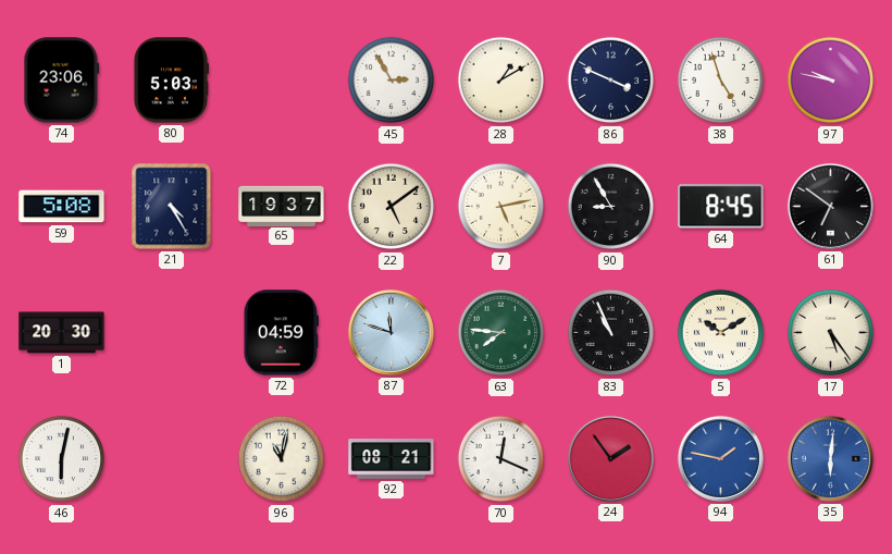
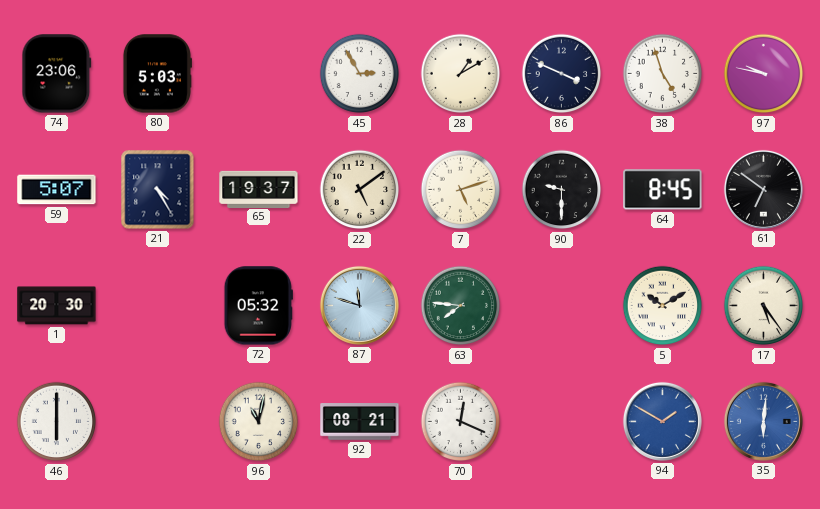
59: 5:08 -> 5:07
7: 5:13 -> 5:12
90: 8:55 -> 9:30
72: 04:59 -> 05:32
83: 10:56 -> none
46: 6:02 -> 6:00
24: 1:54 -> none
94: 1:47 -> 1:50
